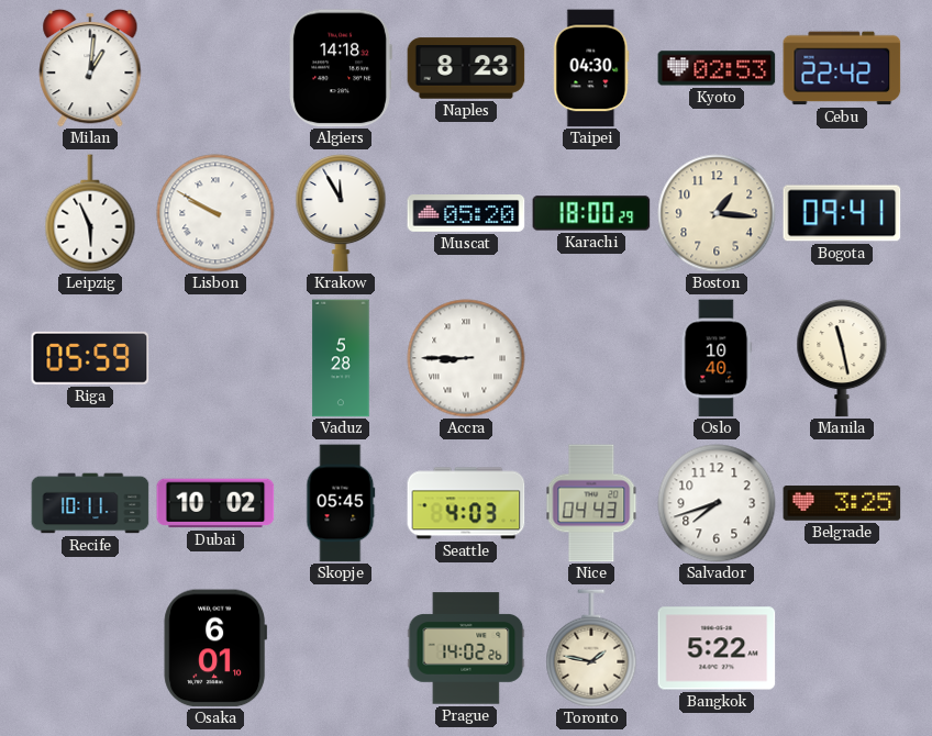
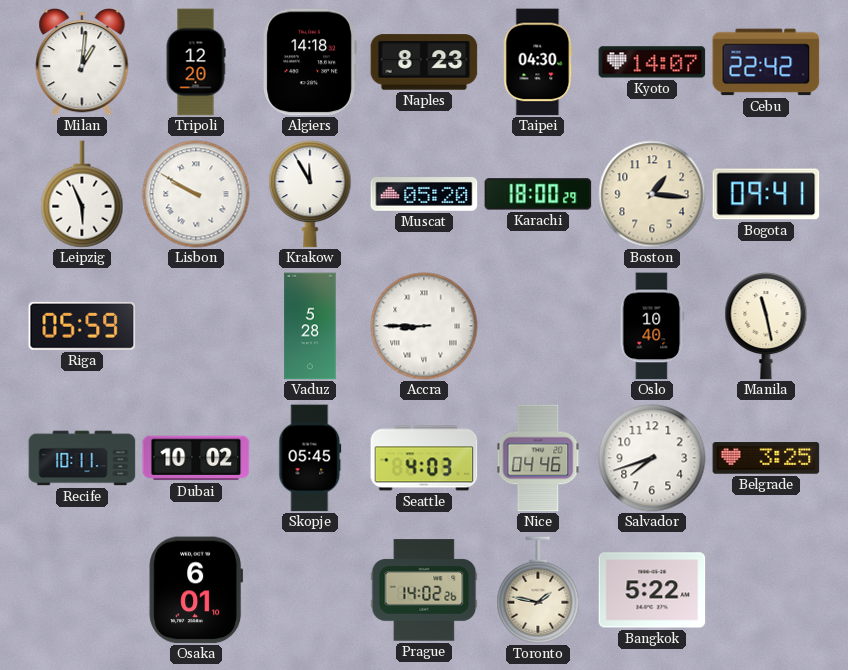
Tripoli: none -> 12:20
Kyoto: 02:53 -> 14:07
Nice: 04:43 -> 04:46
